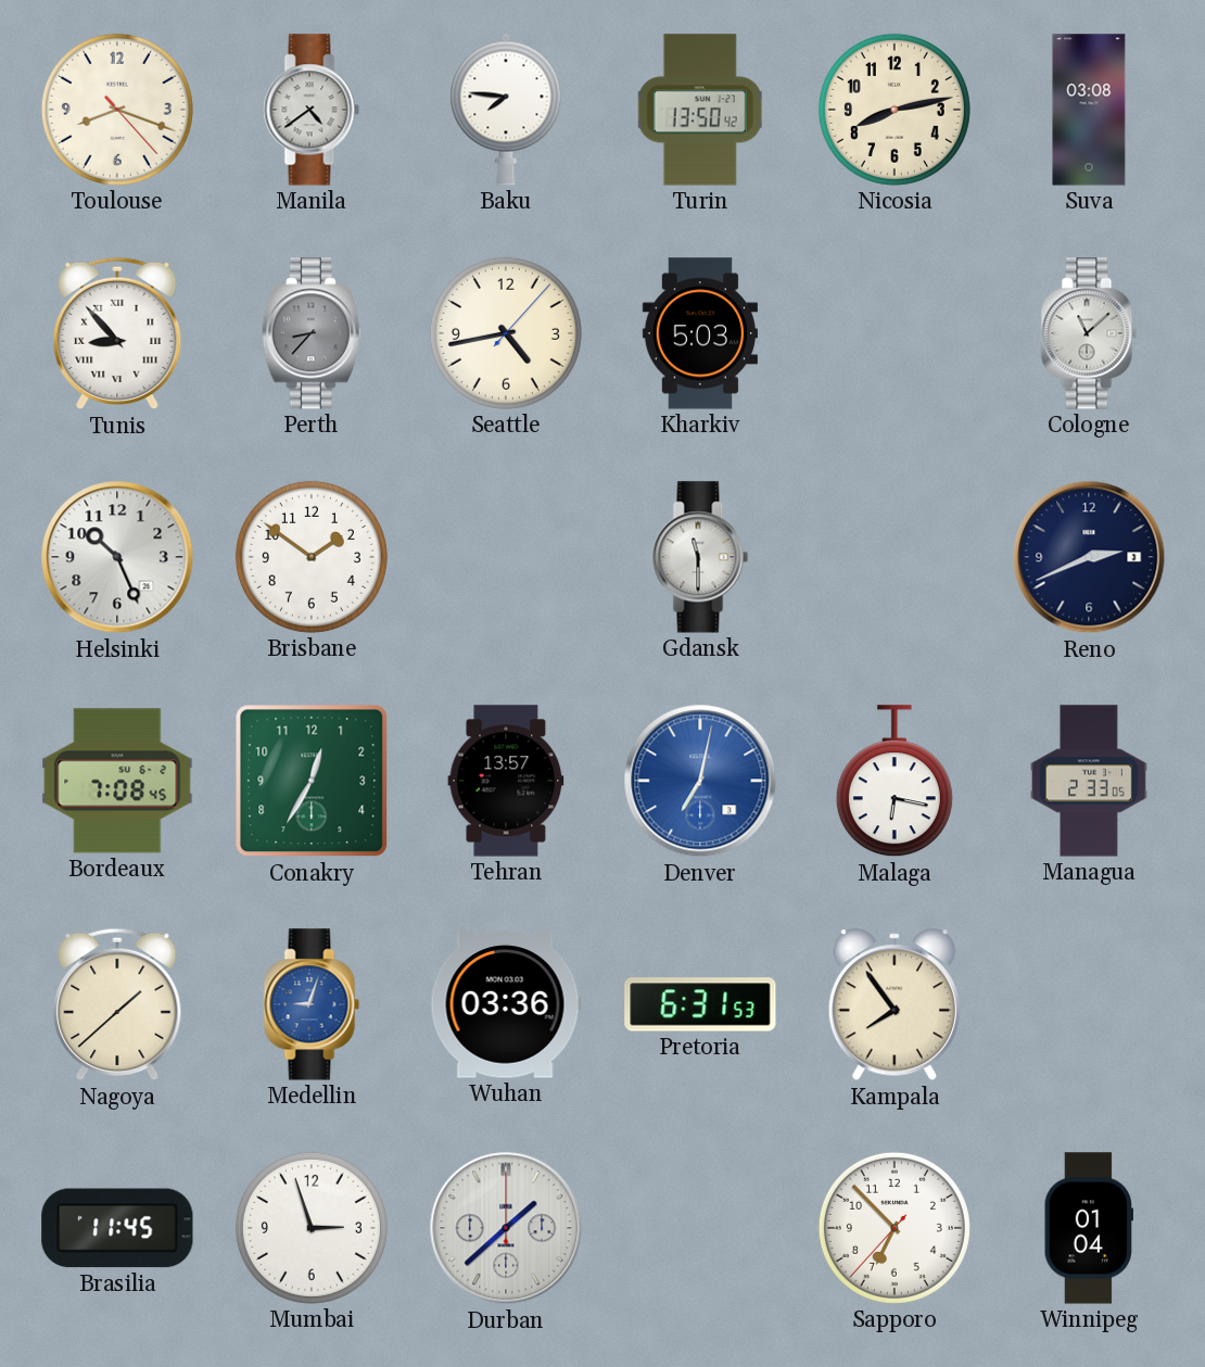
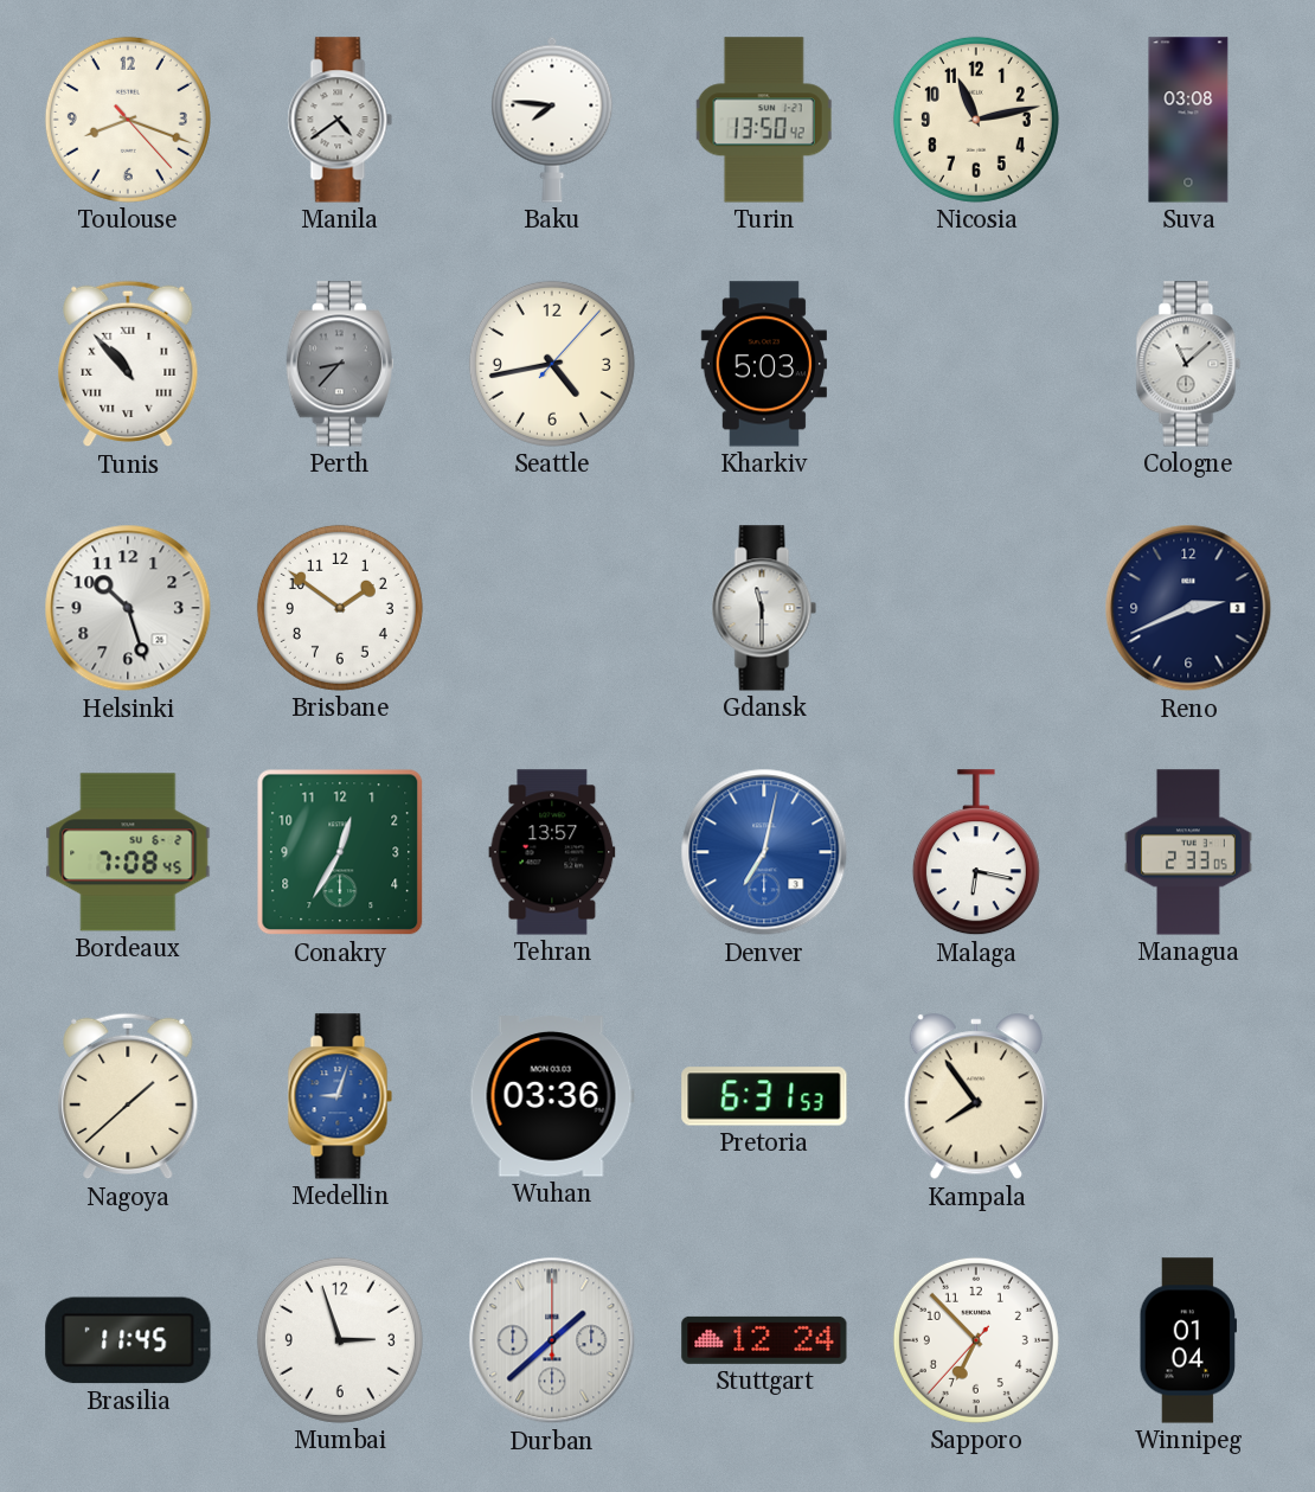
Nicosia: 8:13 -> 11:13
Tunis: 8:53 -> 10:53
Helsinki: 10:26 -> 10:27
Stuttgart: none -> 12:24
